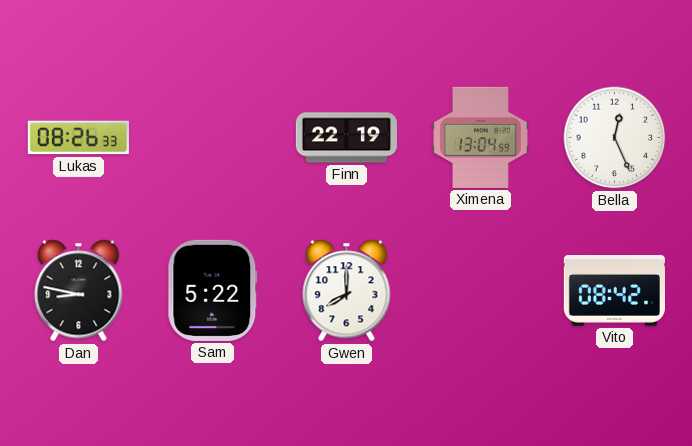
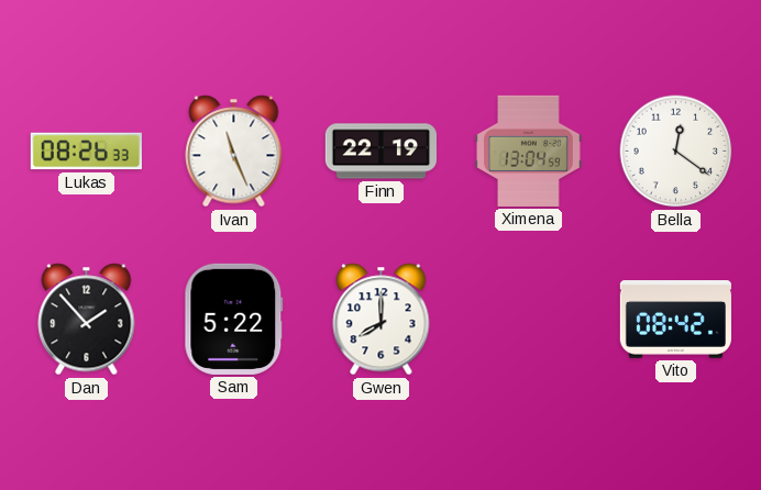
Ivan: none -> 11:26
Bella: 12:26 -> 12:21
Dan: 8:47 -> 1:53
